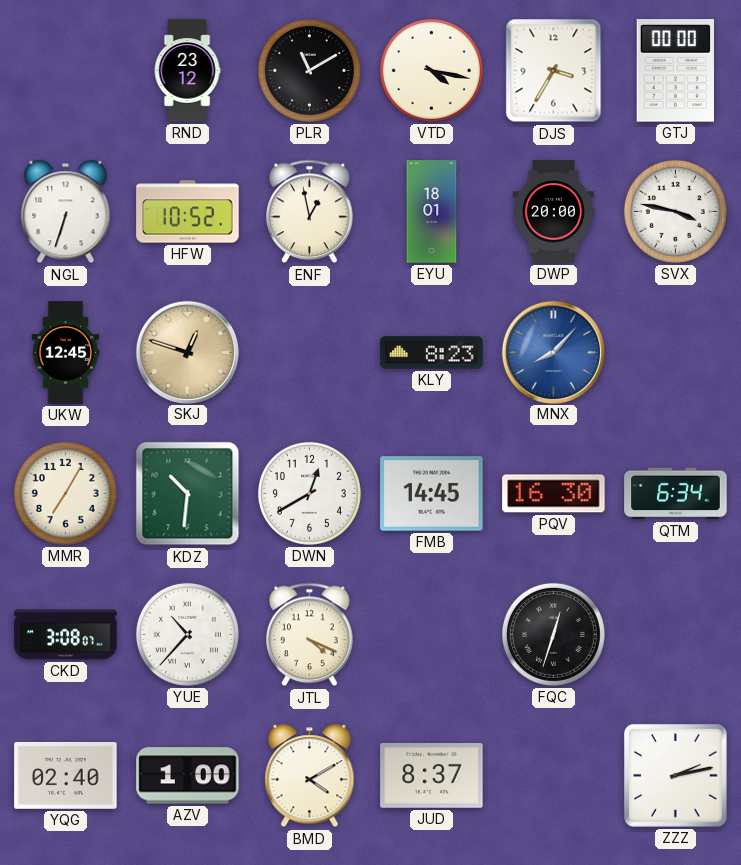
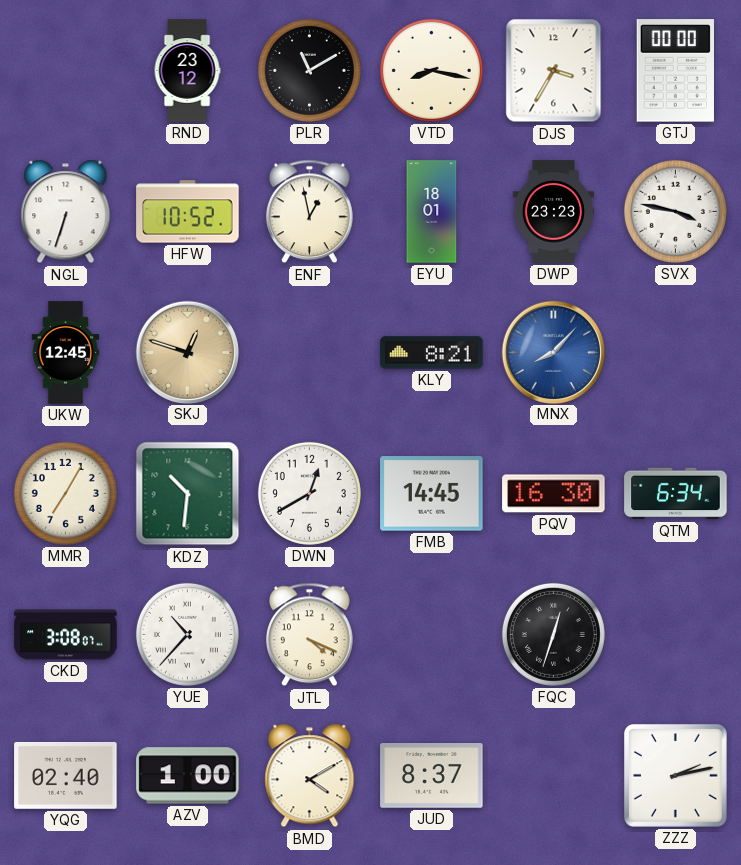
VTD: 4:17 -> 8:17
DWP: 20:00 -> 23:23
KLY: 8:23 -> 8:21
